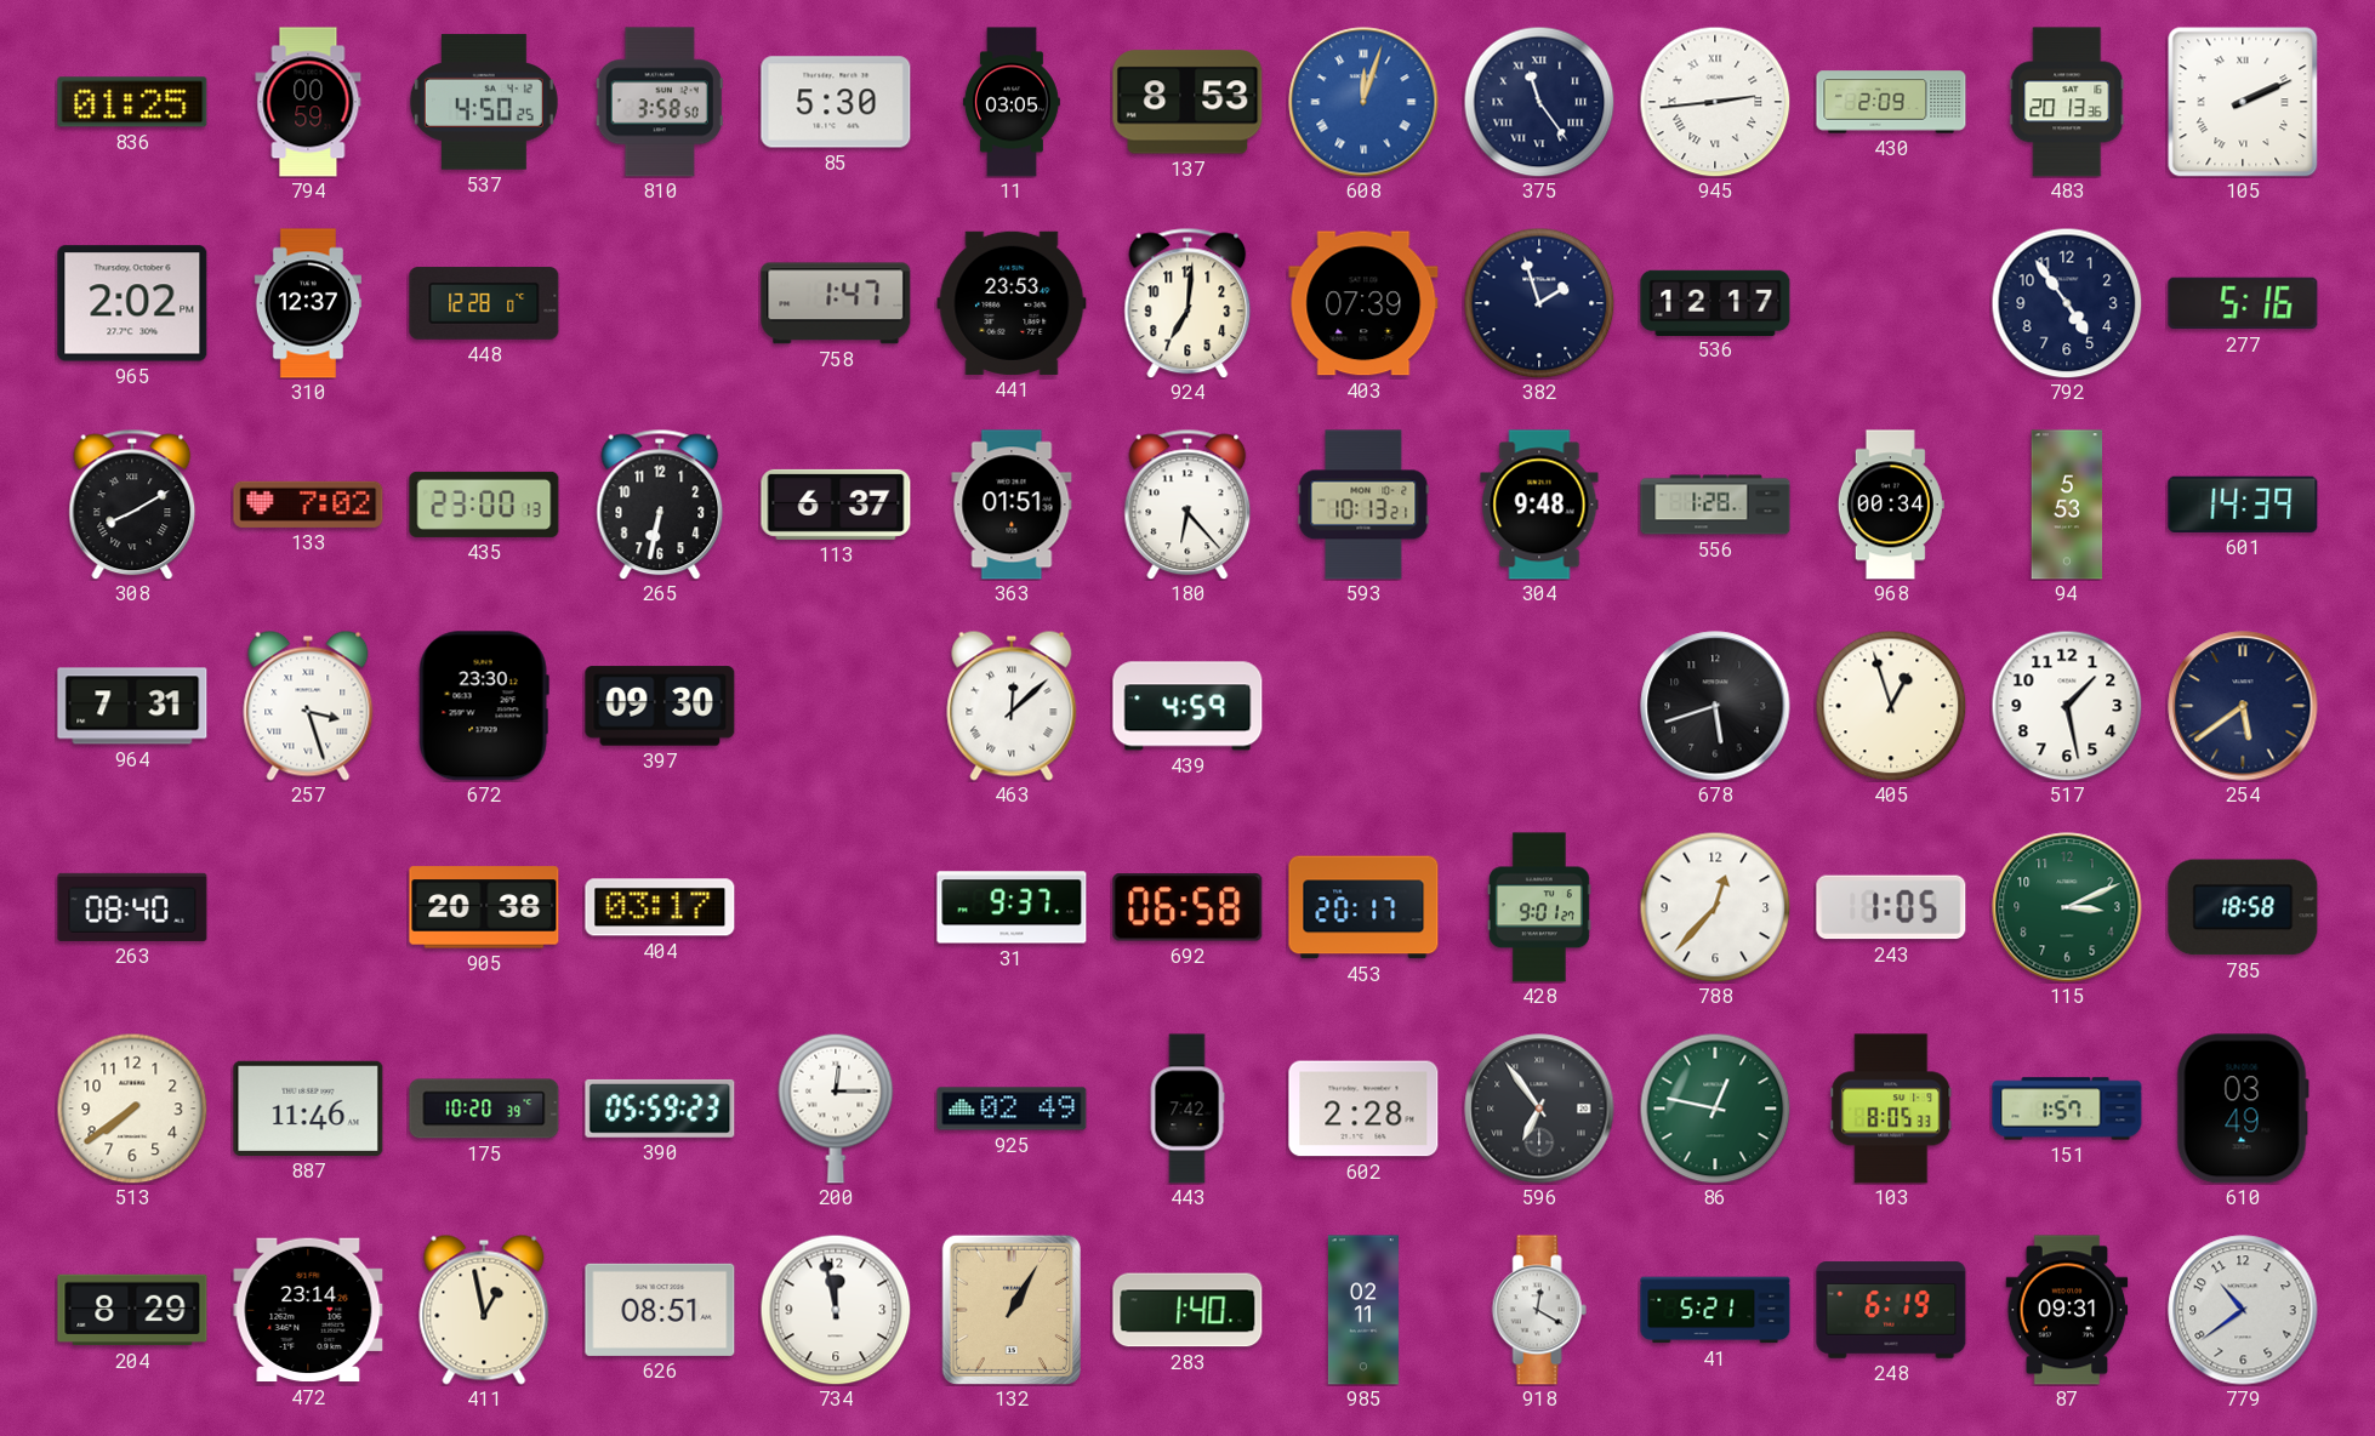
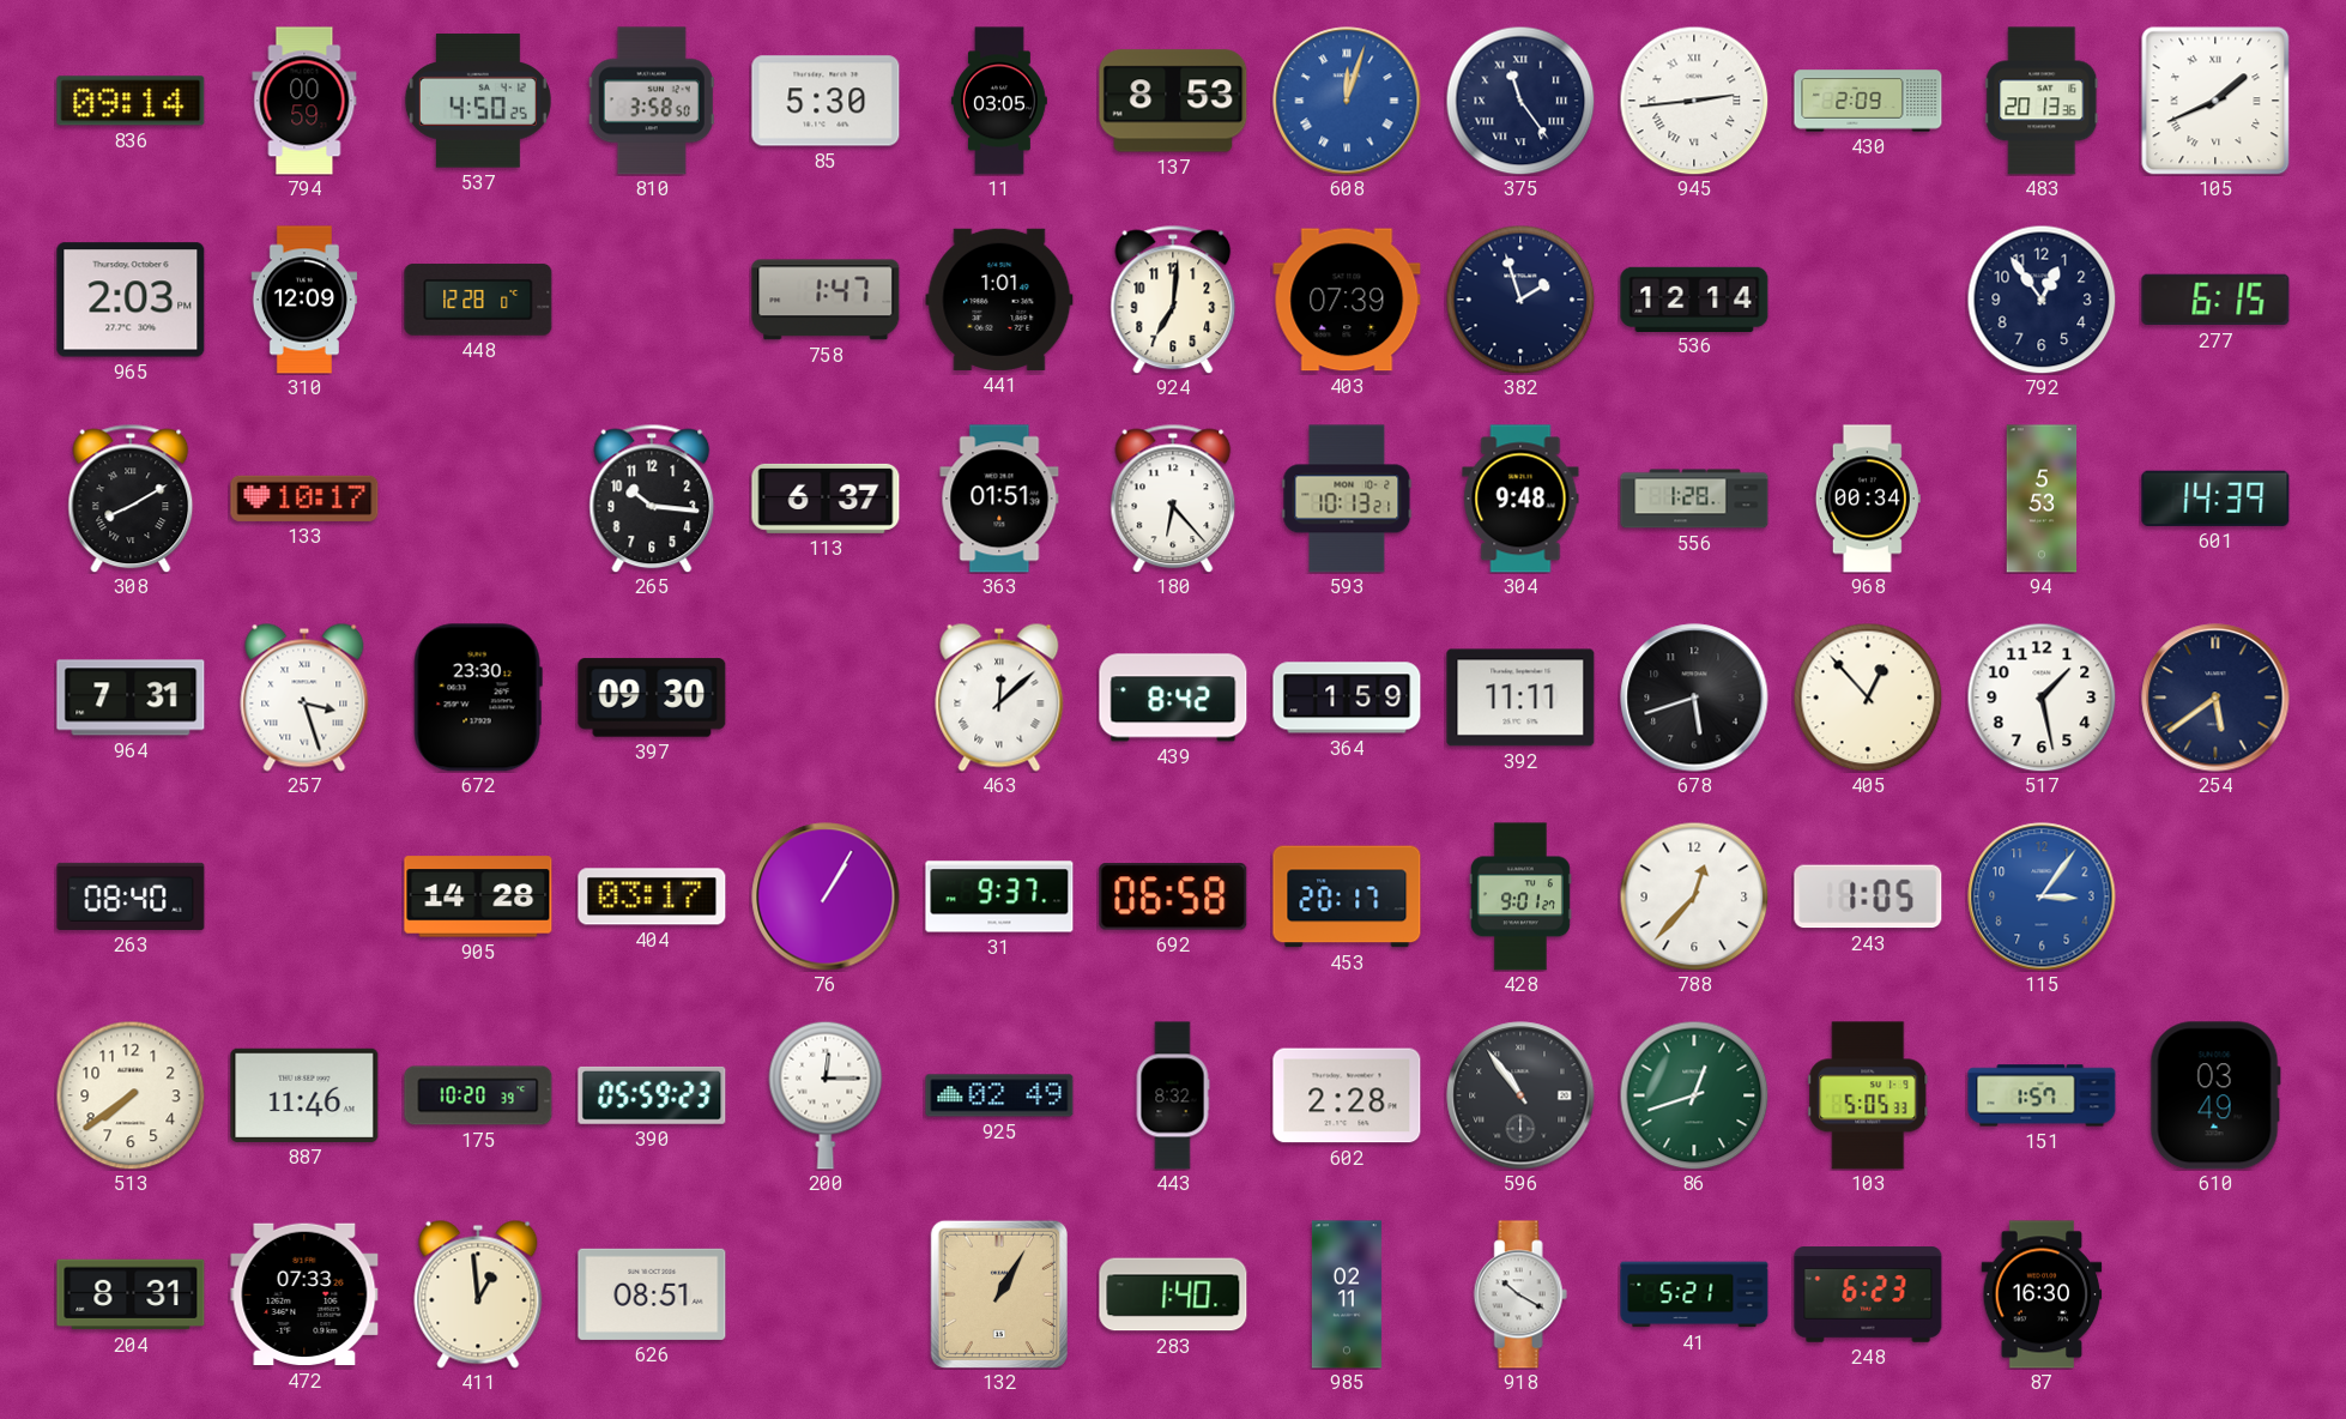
836: 01:25 -> 09:14
105: 2:11 -> 1:41
965: 2:02 -> 2:03
310: 12:37 -> 12:09
441: 23:53 -> 1:01
536: 12:17 -> 12:14
792: 4:54 -> 12:54
277: 5:16 -> 6:15
133: 7:02 -> 10:17
435: 23:00 -> none
265: 6:32 -> 10:16
439: 4:59 -> 8:42
364: none -> 1:59
392: none -> 11:11
405: 12:57 -> 12:53
905: 20:38 -> 14:28
76: none -> 1:05
115: 3:11 -> 3:06
115 dial: green -> blue
785: 18:58 -> none
443: 7:42 -> 8:32
596: 6:54 -> 10:54
86: 12:47 -> 12:42
103: 8:05 -> 5:05
204: 8:29 -> 8:31
472: 23:14 -> 07:33
411: 12:58 -> 12:59
734: 11:58 -> none
918: 12:20 -> 10:20
248: 6:19 -> 6:23
87: 09:31 -> 16:30
779: 10:39 -> none
